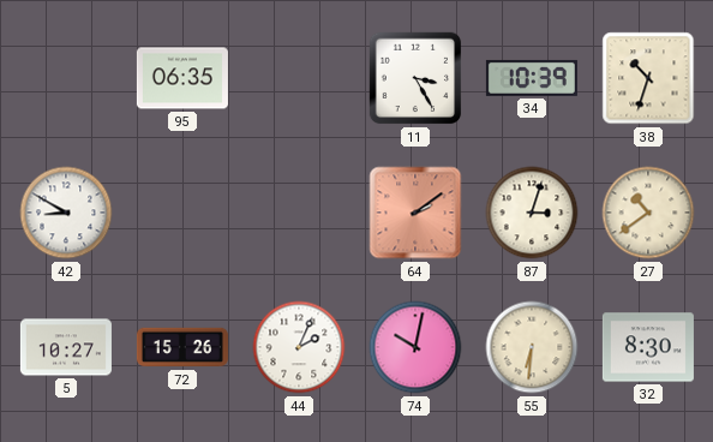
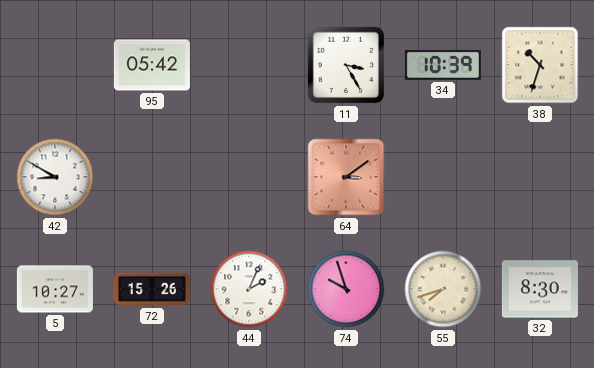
95: 06:35 -> 05:42
64: 2:09 -> 3:09
87: 3:03 -> none
27: 10:39 -> none
74: 10:02 -> 9:57
55: 6:31 -> 7:42
